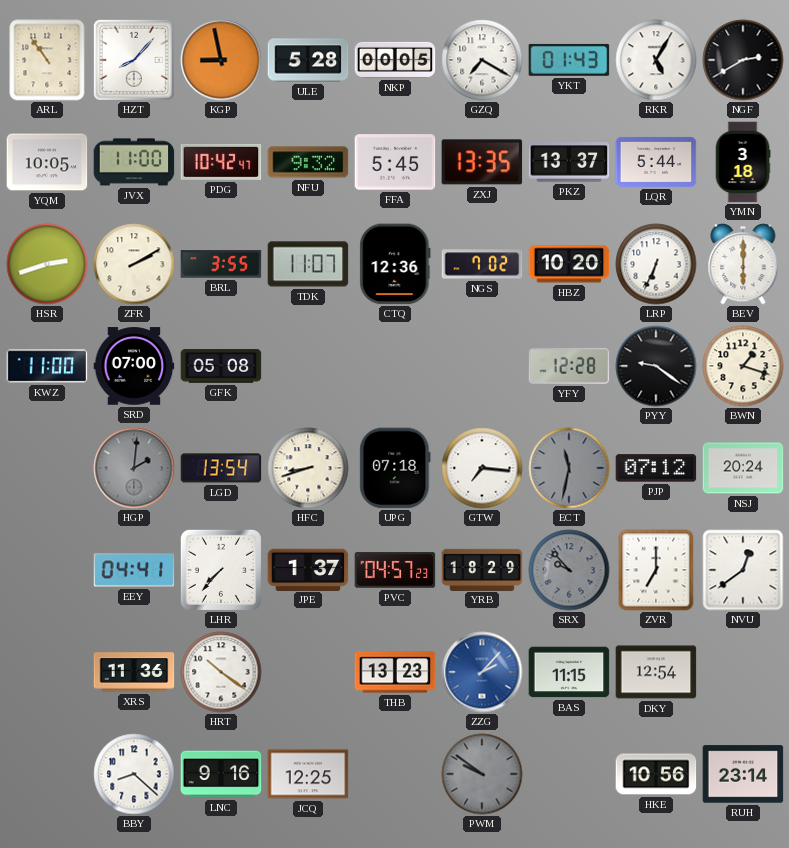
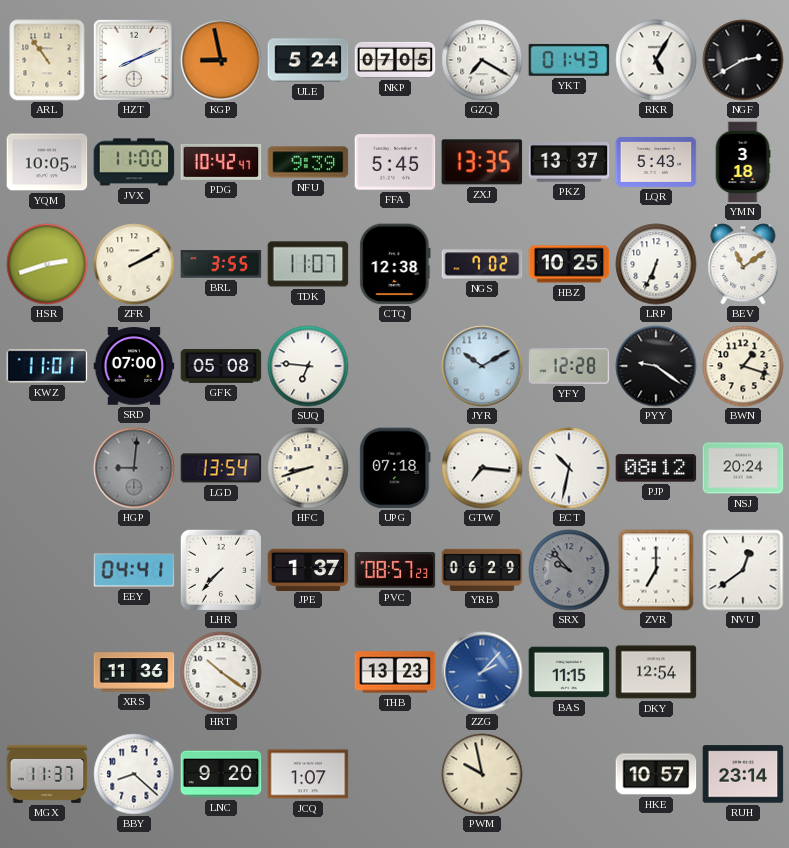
HZT: 8:07 -> 8:11
ULE: 5:28 -> 5:24
NKP: 00:05 -> 07:05
NFU: 9:32 -> 9:39
LQR: 5:44 -> 5:43
CTQ: 12:36 -> 12:38
HBZ: 10:20 -> 10:25
BEV: 6:00 -> 11:09
KWZ: 11:00 -> 11:01
SUQ: none -> 6:46
JYR: none -> 10:10
HGP: 2:01 -> 9:01
ECT: 11:32 -> 10:32
ECT dial: grey -> white
PJP: 07:12 -> 08:12
PVC: 04:57 -> 08:57
YRB: 18:29 -> 06:29
MGX: none -> 11:37
LNC: 9:16 -> 9:20
JCQ: 12:25 -> 1:07
PWM: 9:51 -> 9:58
PWM dial: grey -> cream
HKE: 10:56 -> 10:57
